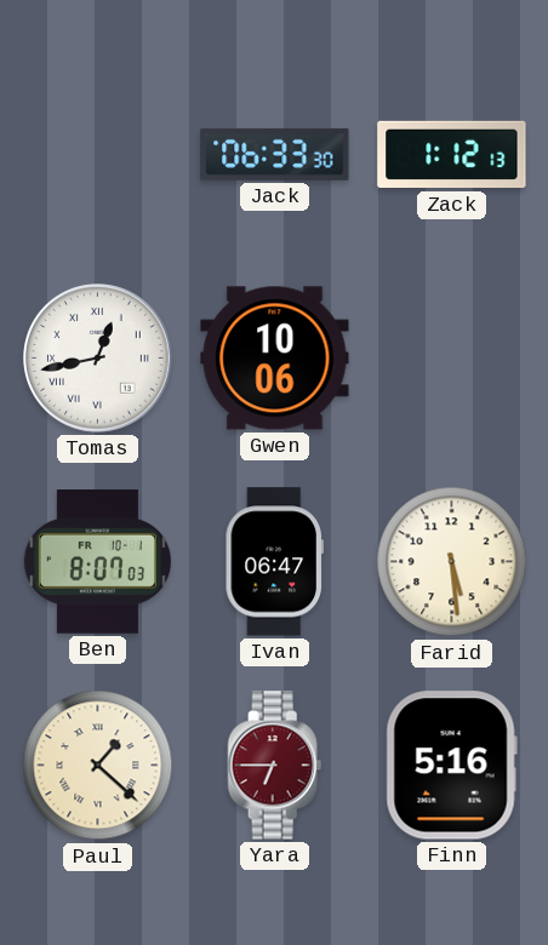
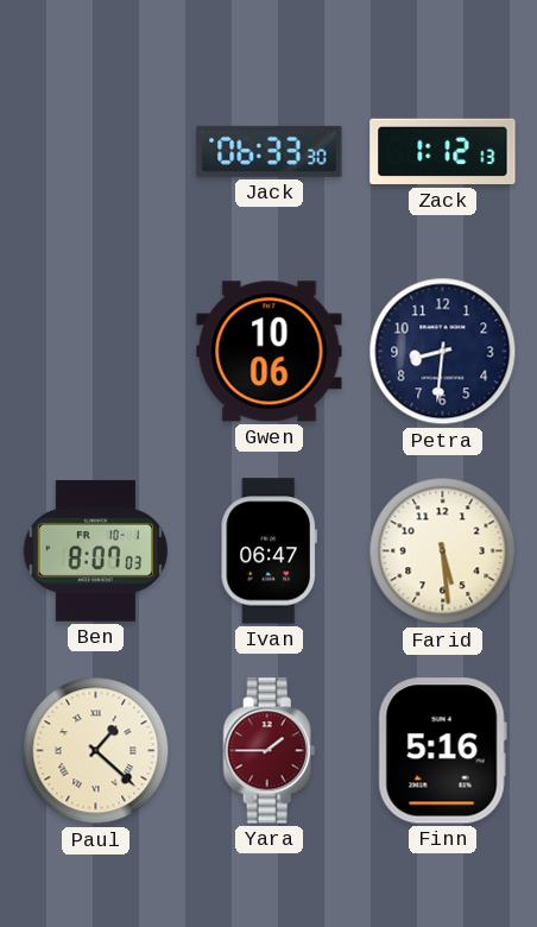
Tomas: 12:43 -> none
Petra: none -> 8:31
Yara: 6:45 -> 1:45
